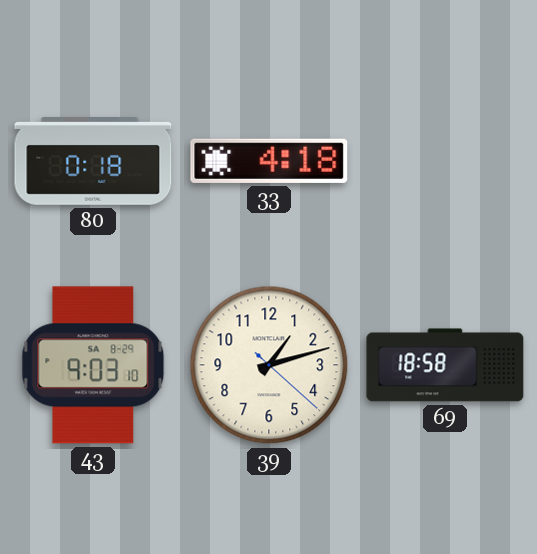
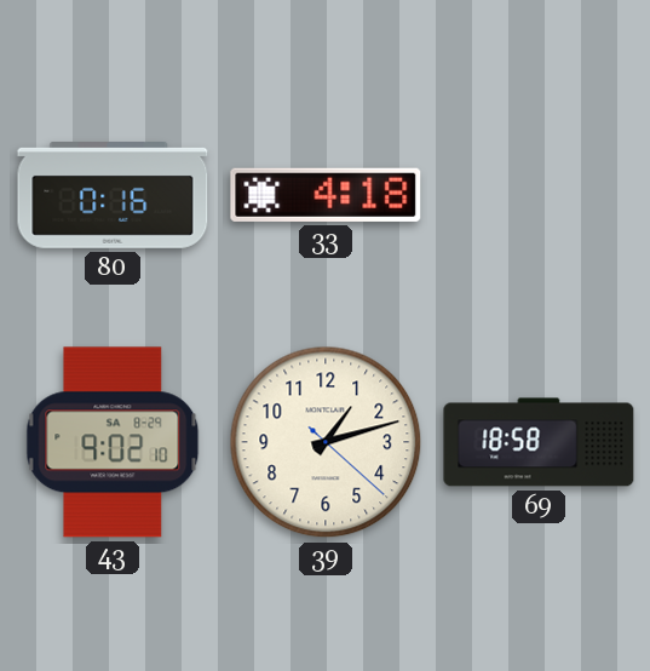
80: 0:18 -> 0:16
43: 9:03 -> 9:02
